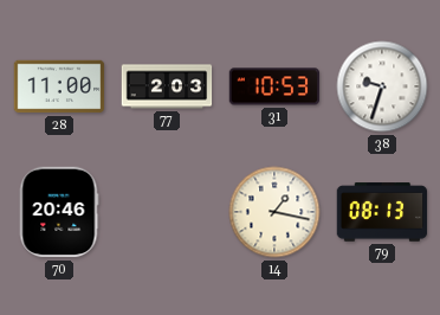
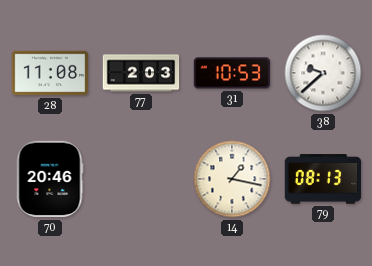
28: 11:00 -> 11:08
38: 9:33 -> 9:38
